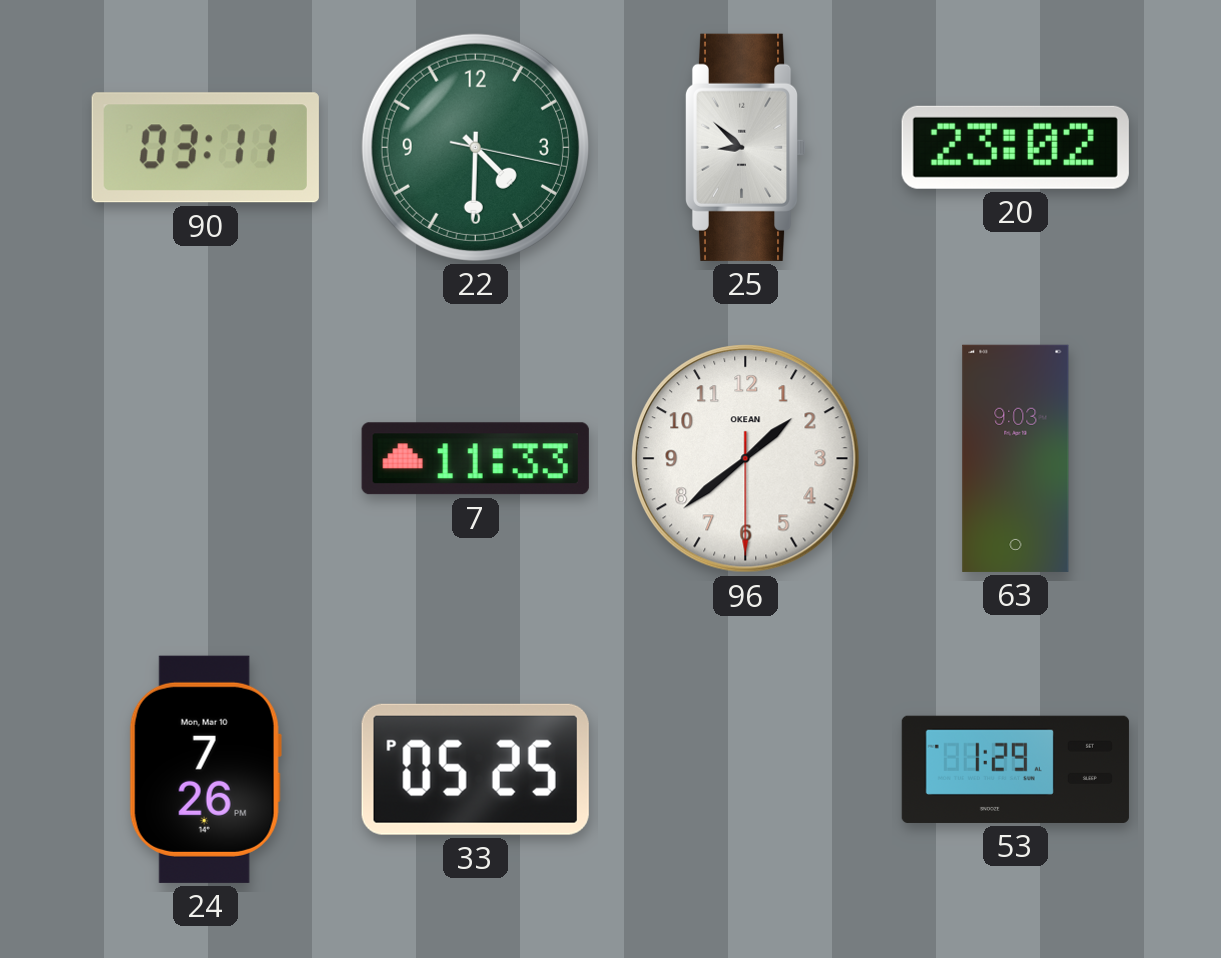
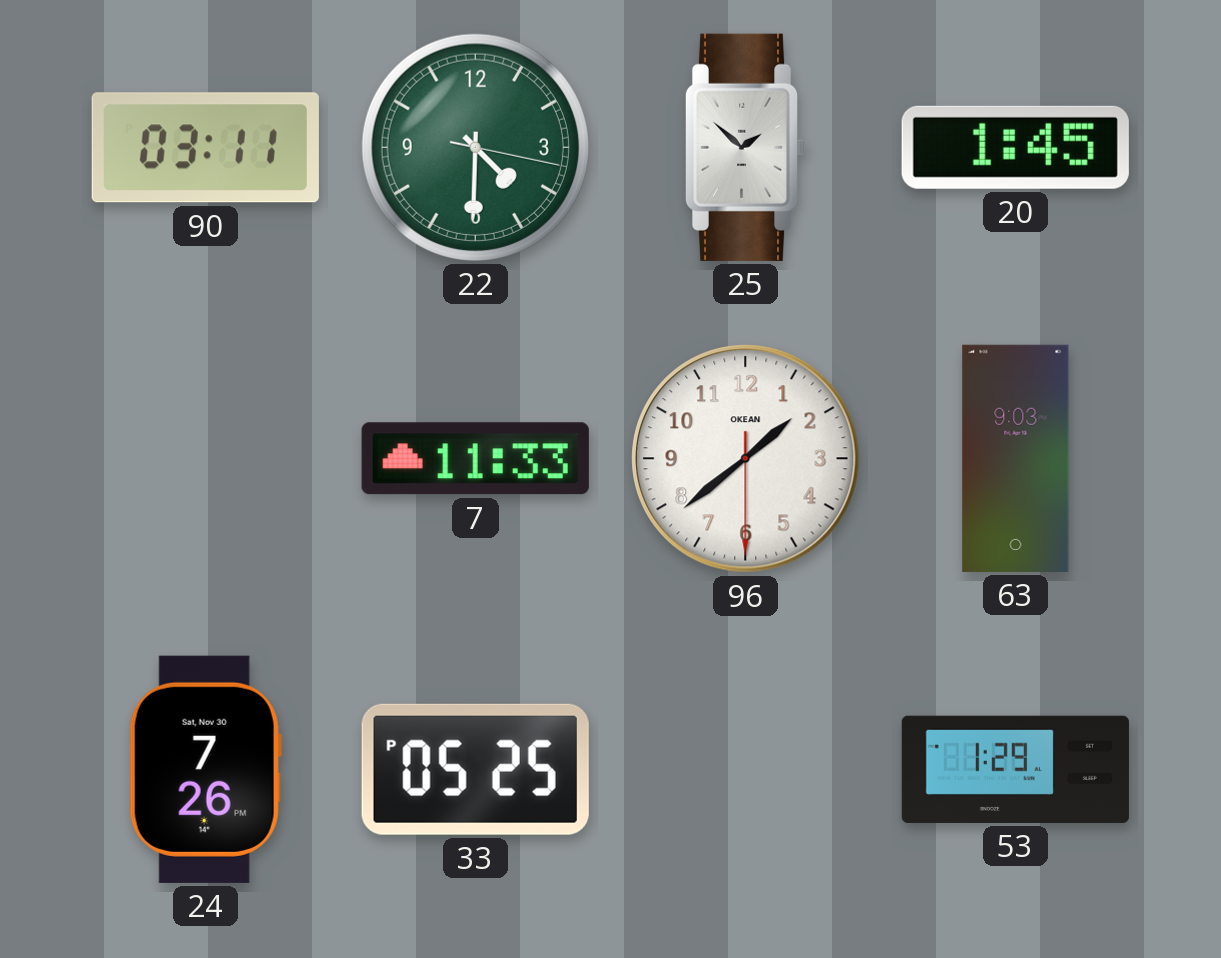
25: 8:52 -> 1:52
20: 23:02 -> 1:45
24 date: Mon, Mar 10 -> Sat, Nov 30
